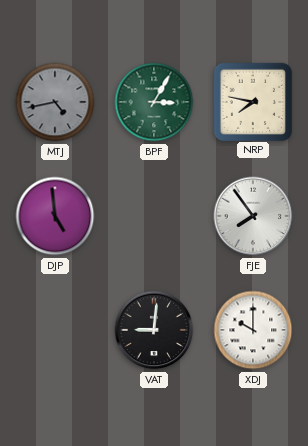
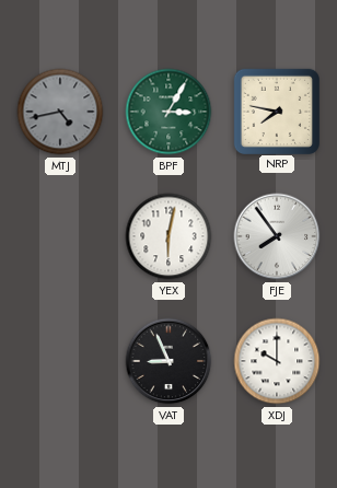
DJP: 4:59 -> none
YEX: none -> 6:02
VAT: 9:01 -> 8:56
